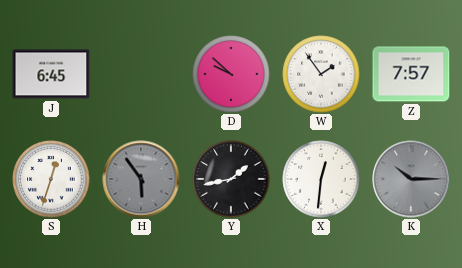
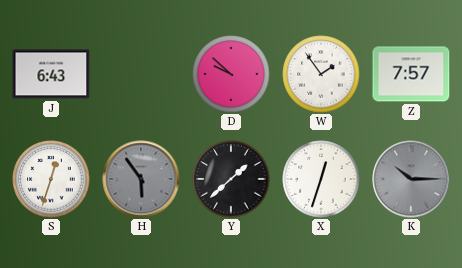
J: 6:45 -> 6:43
Y: 1:43 -> 1:38
X: 12:31 -> 12:33
